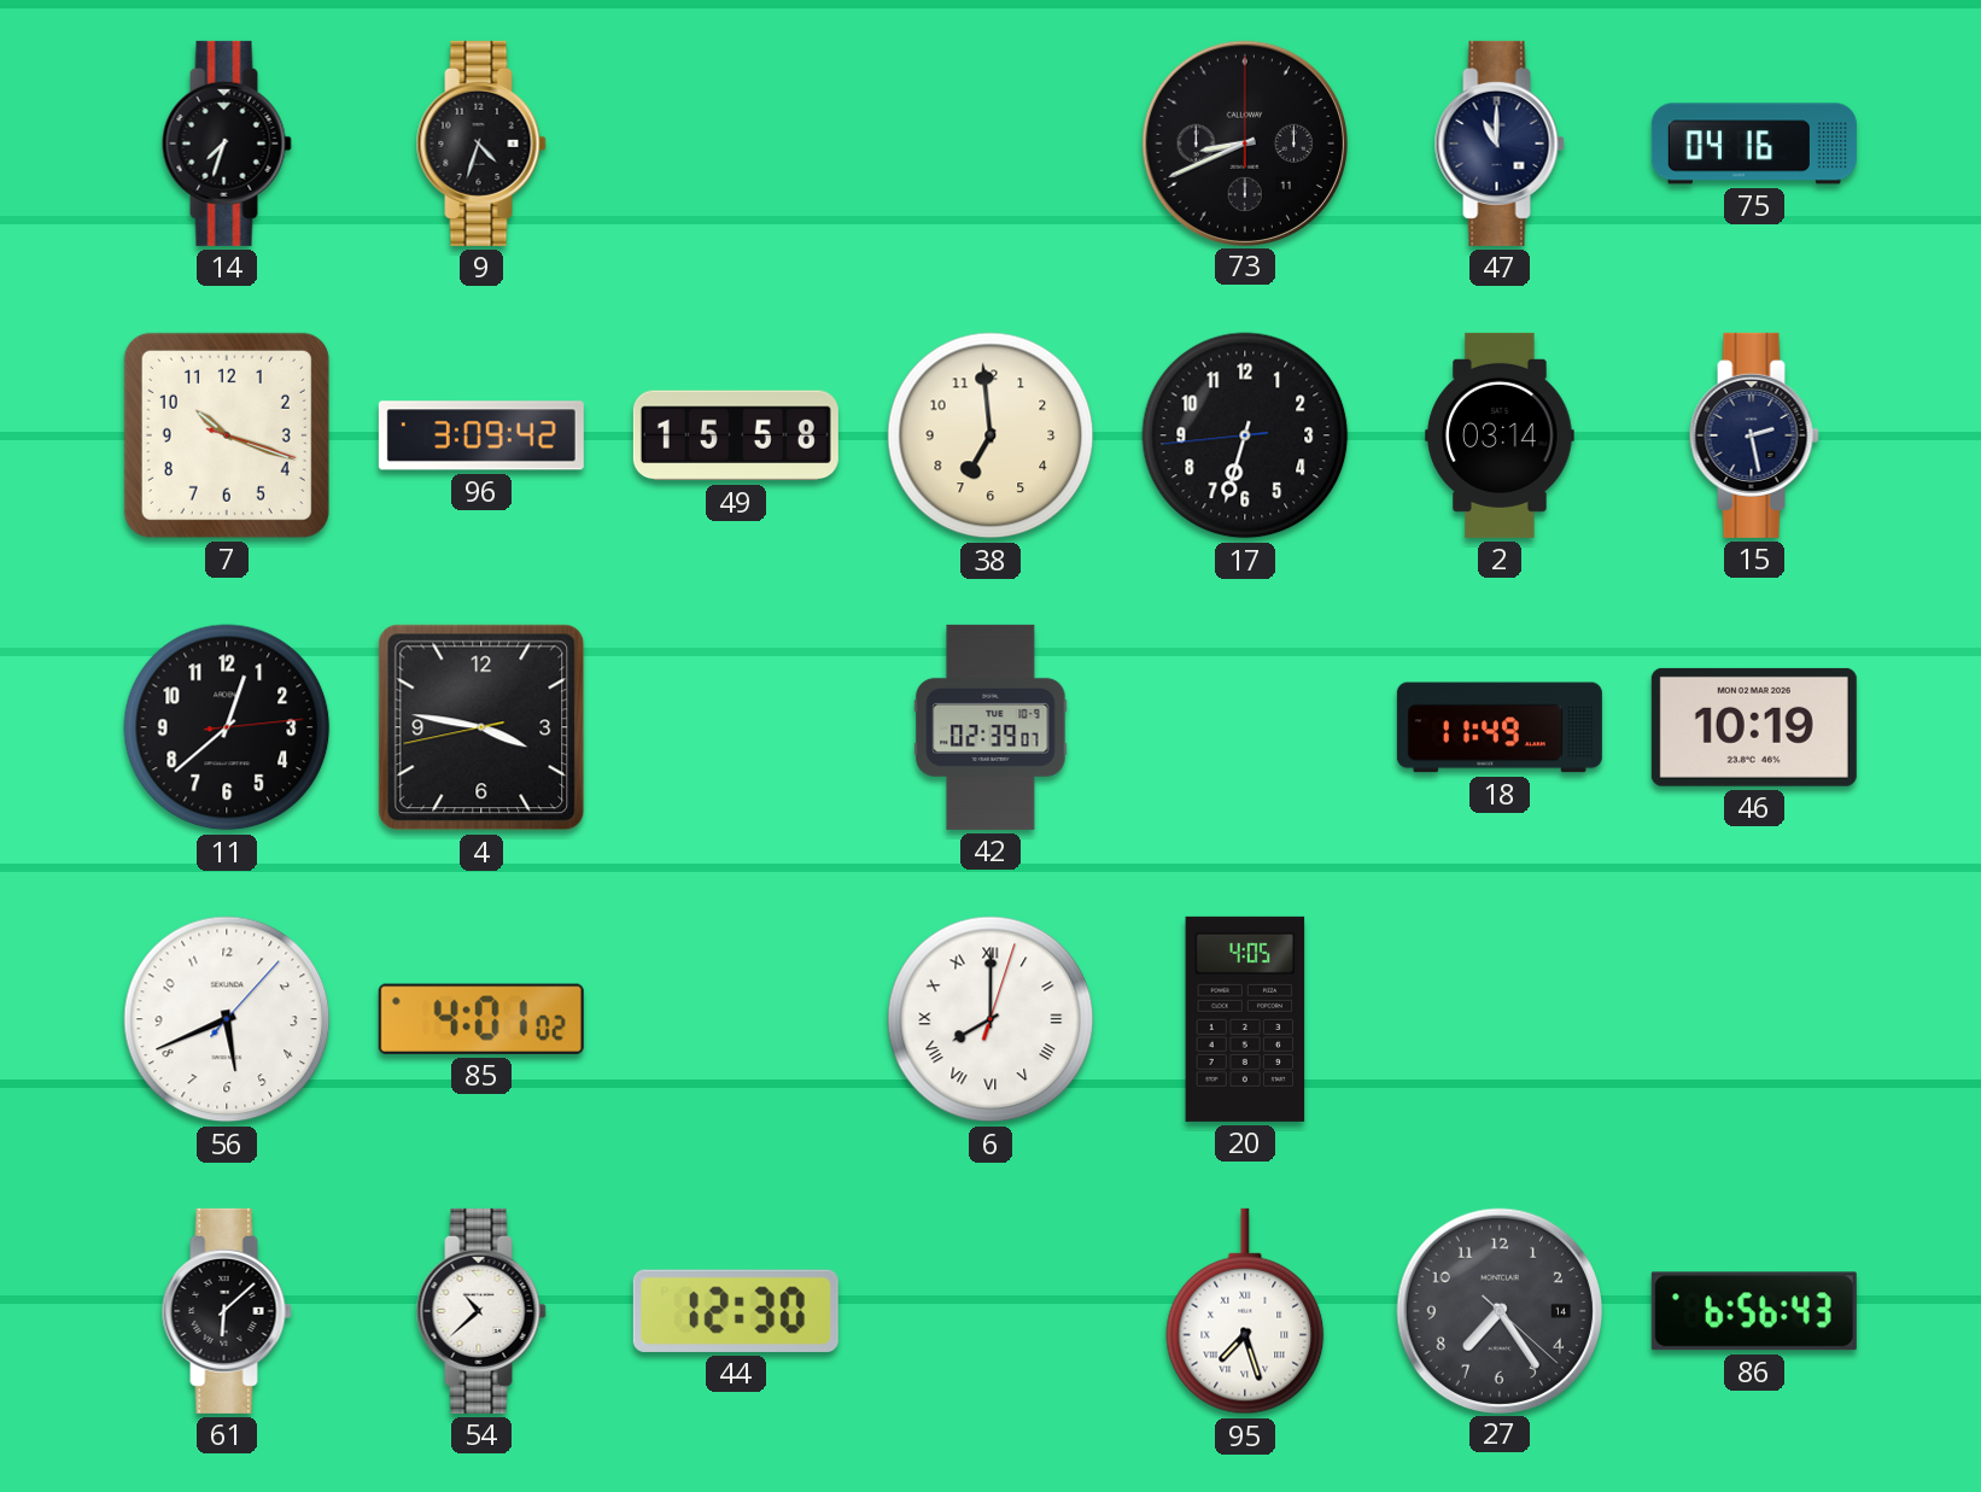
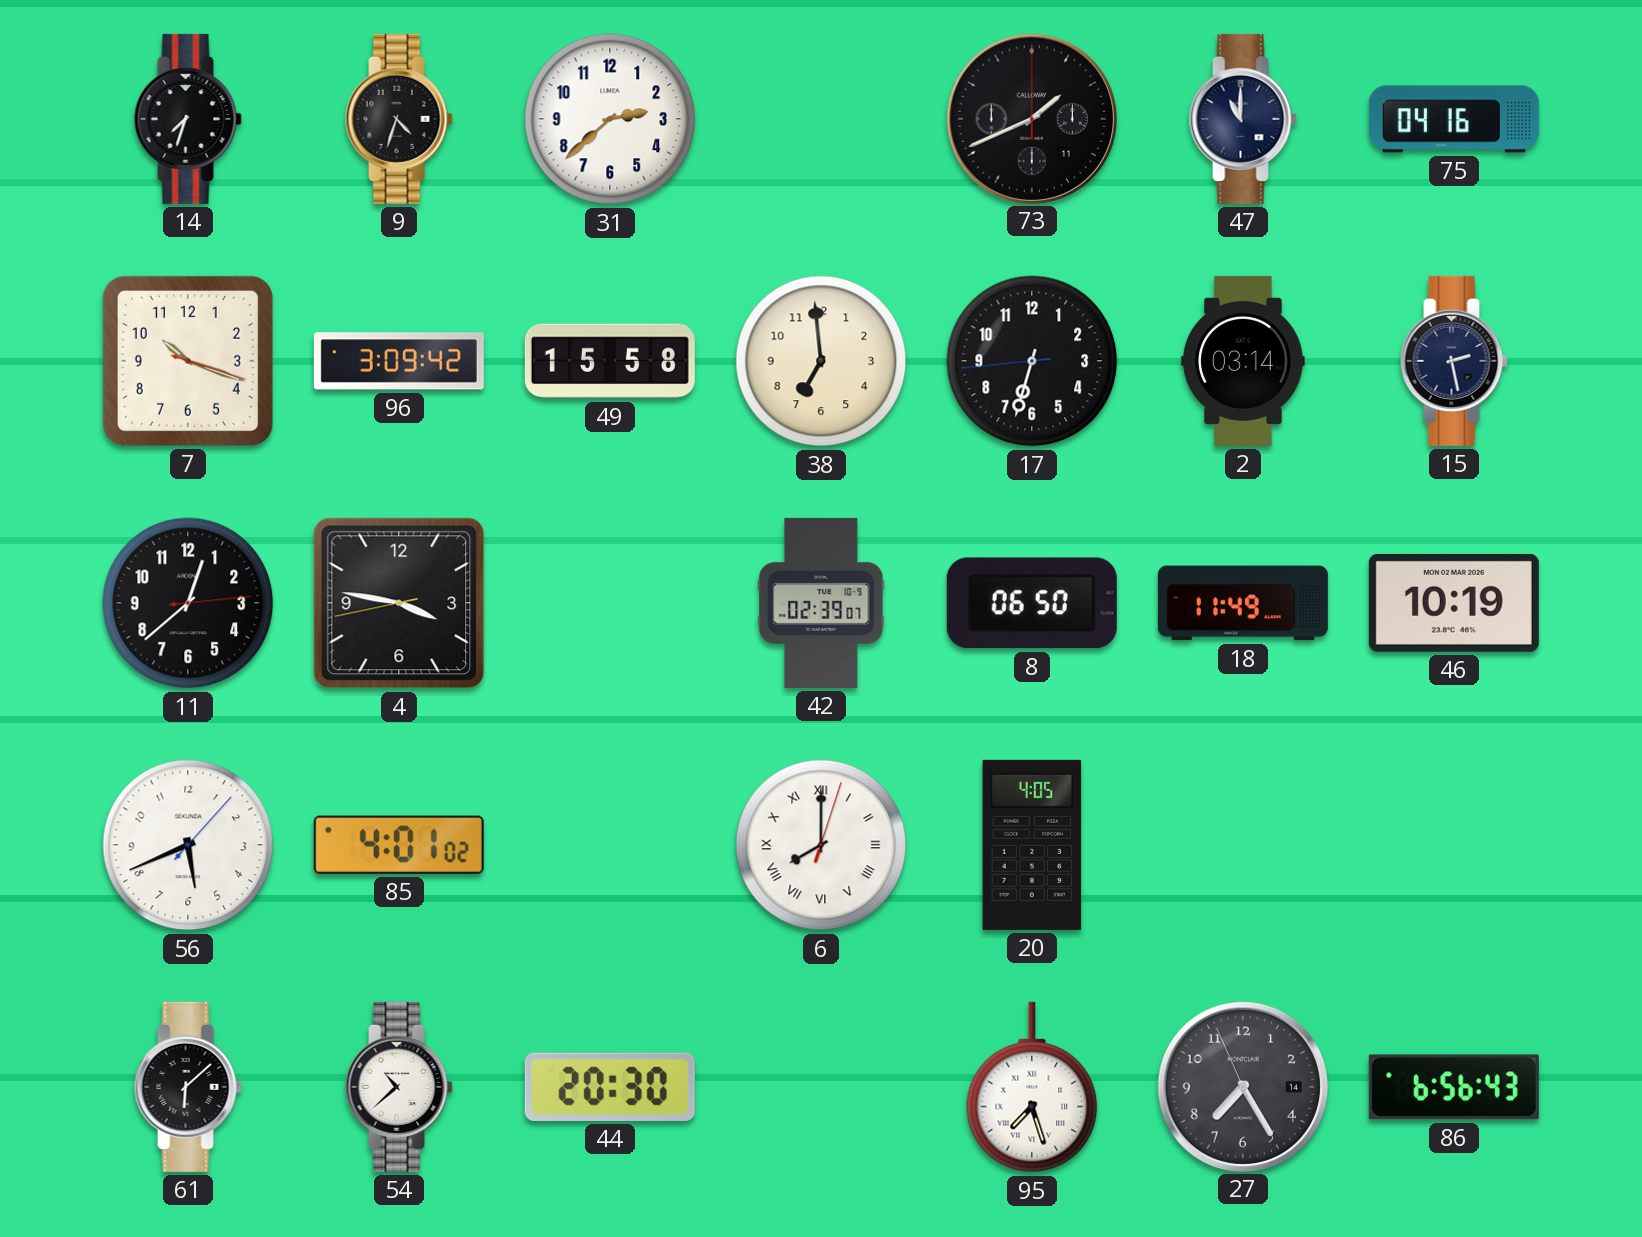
31: none -> 2:38
73: 8:41 -> 1:41
8: none -> 06:50
44: 12:30 -> 20:30
27: 7:24:22 -> 7:24:56
